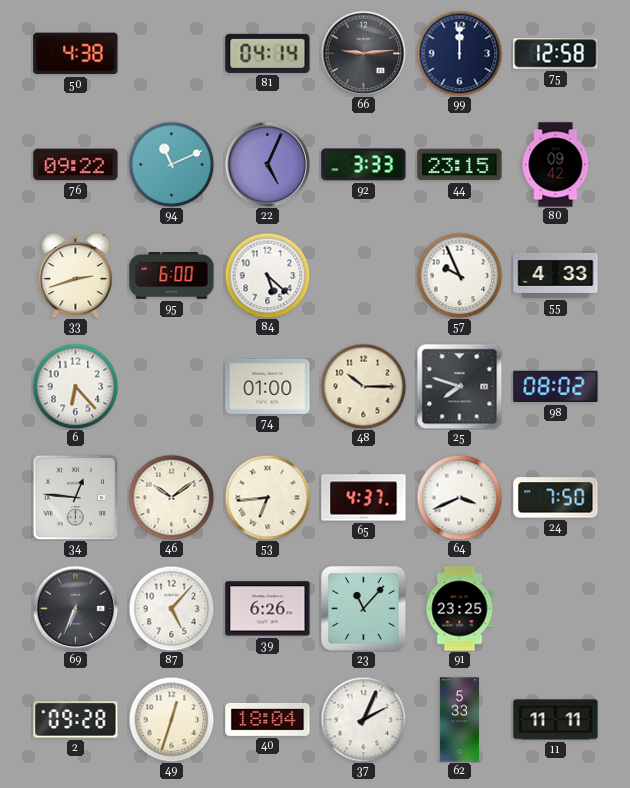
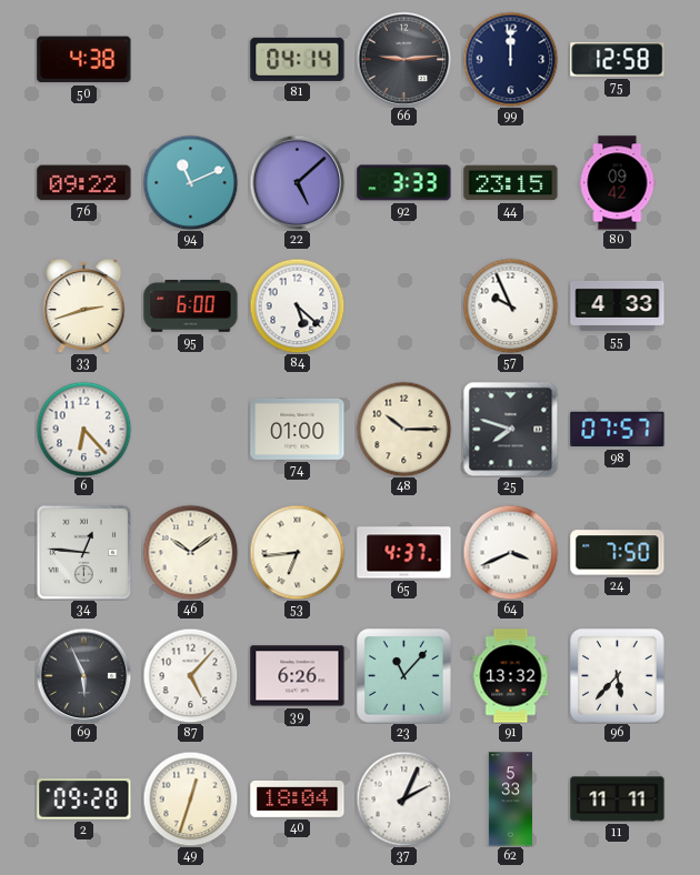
22: 5:04 -> 5:08
98: 08:02 -> 07:57
69: 6:34 -> 5:56
91: 23:25 -> 13:32
96: none -> 5:37
